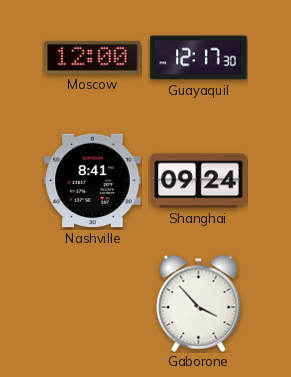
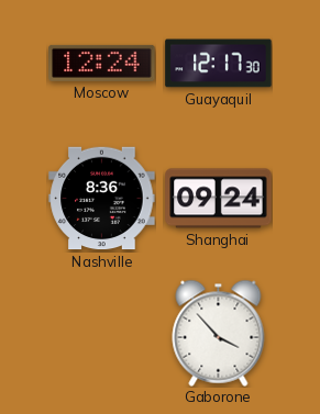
Moscow: 12:00 -> 12:24
Nashville: 8:41 -> 8:36
